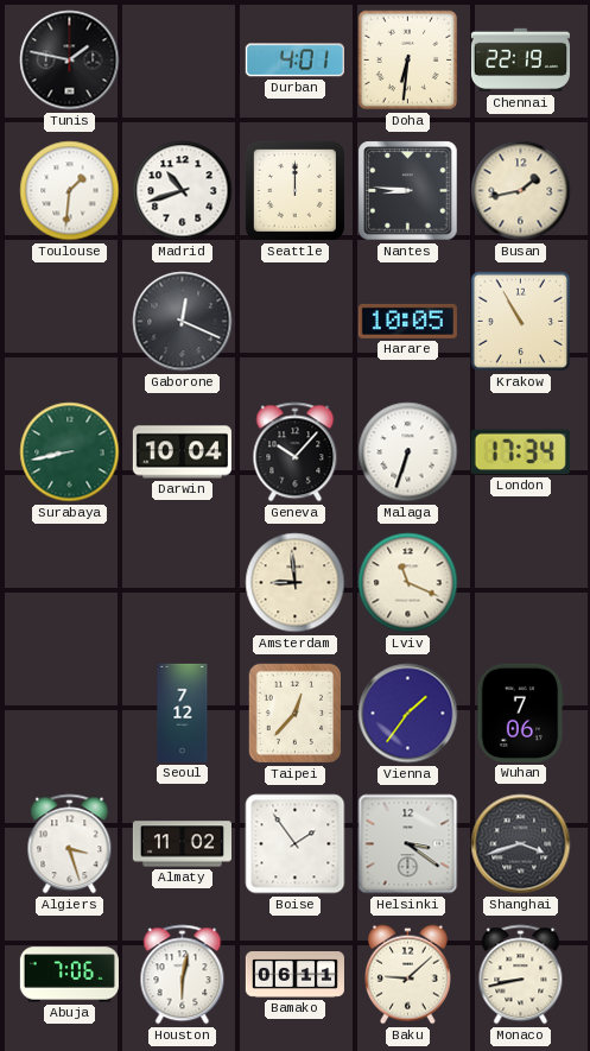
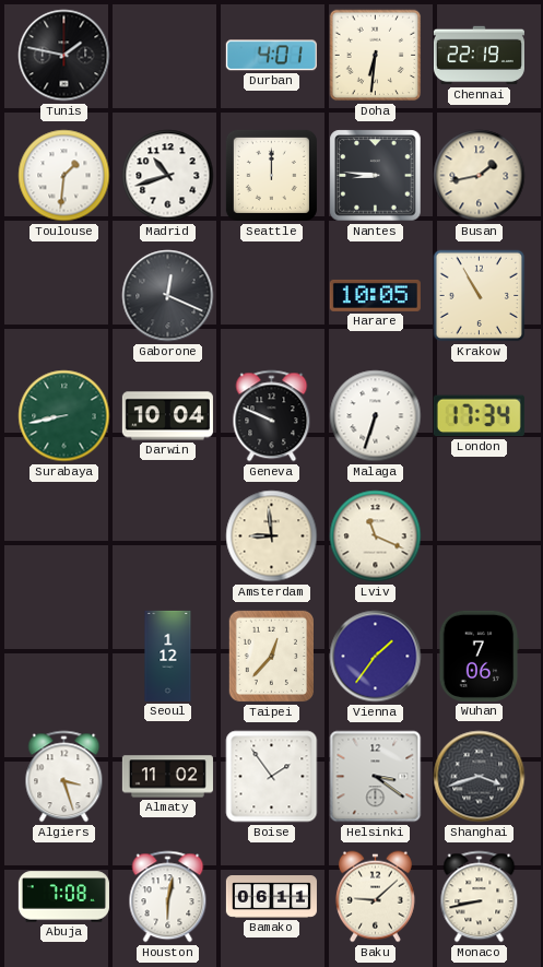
Geneva: 10:07 -> 9:49
Seoul: 7:12 -> 1:12
Abuja: 7:06 -> 7:08
